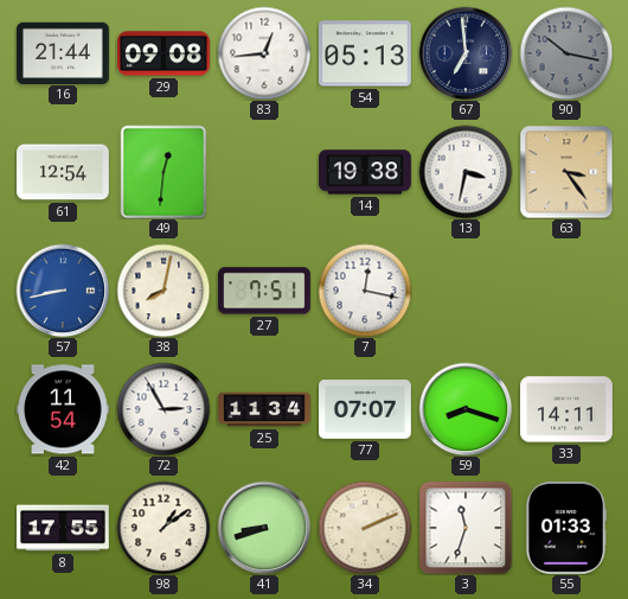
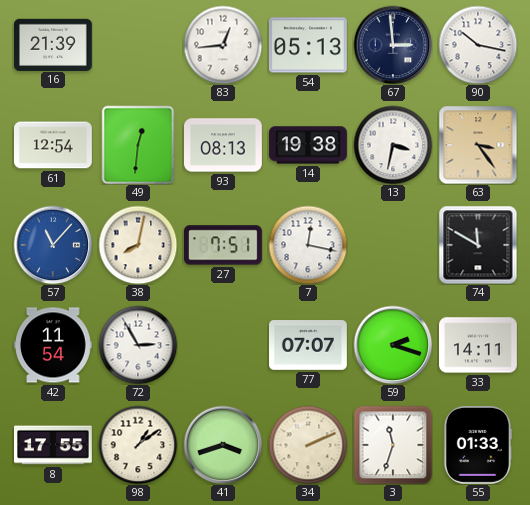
16: 21:44 -> 21:39
29: 09:08 -> none
67: 6:59 -> 2:59
90 dial: grey -> white
93: none -> 08:13
57: 8:43 -> 11:07
74: none -> 11:50
25: 11:34 -> none
59: 8:18 -> 2:18
41: 8:42 -> 3:42
